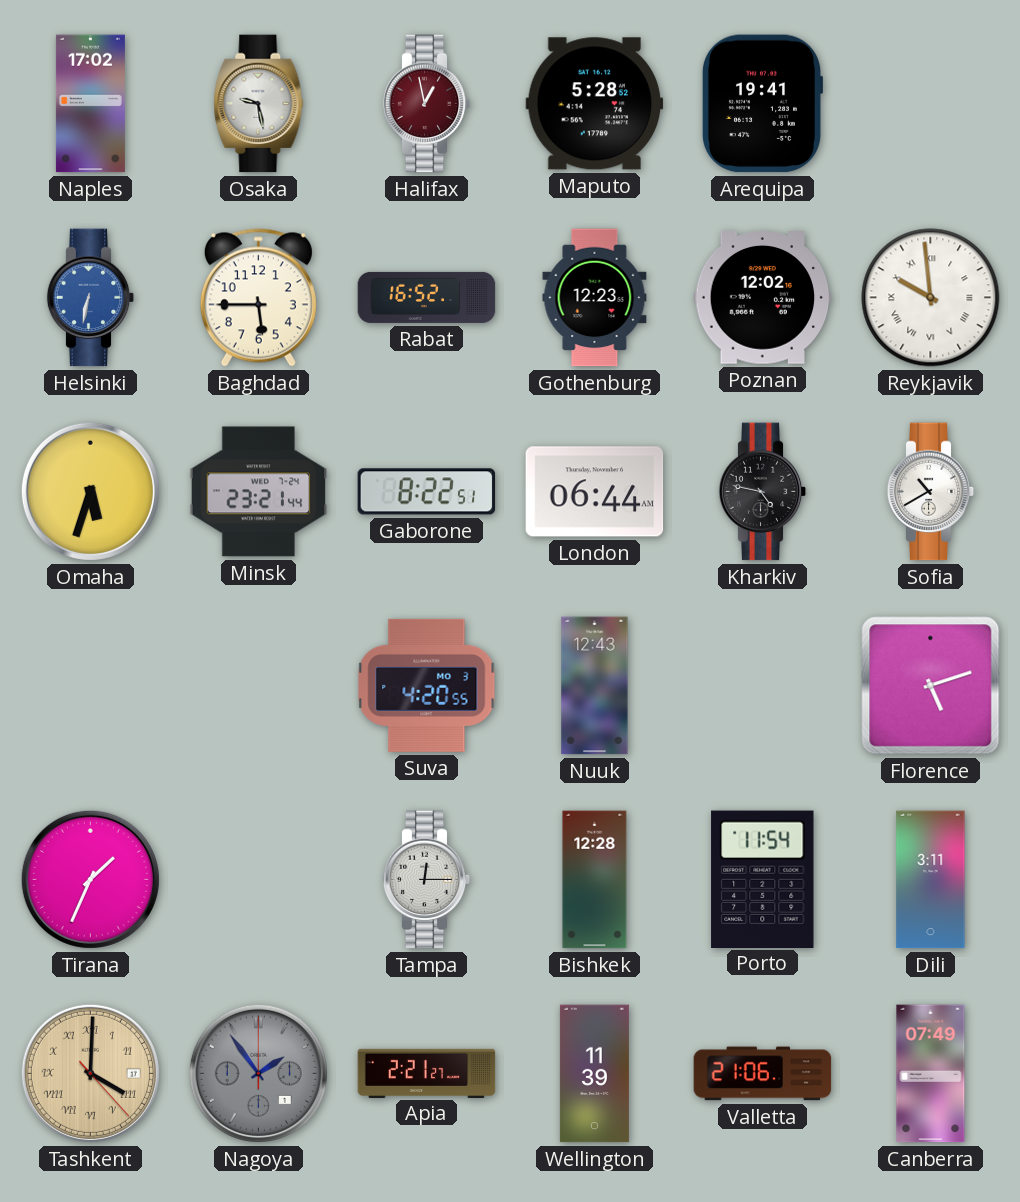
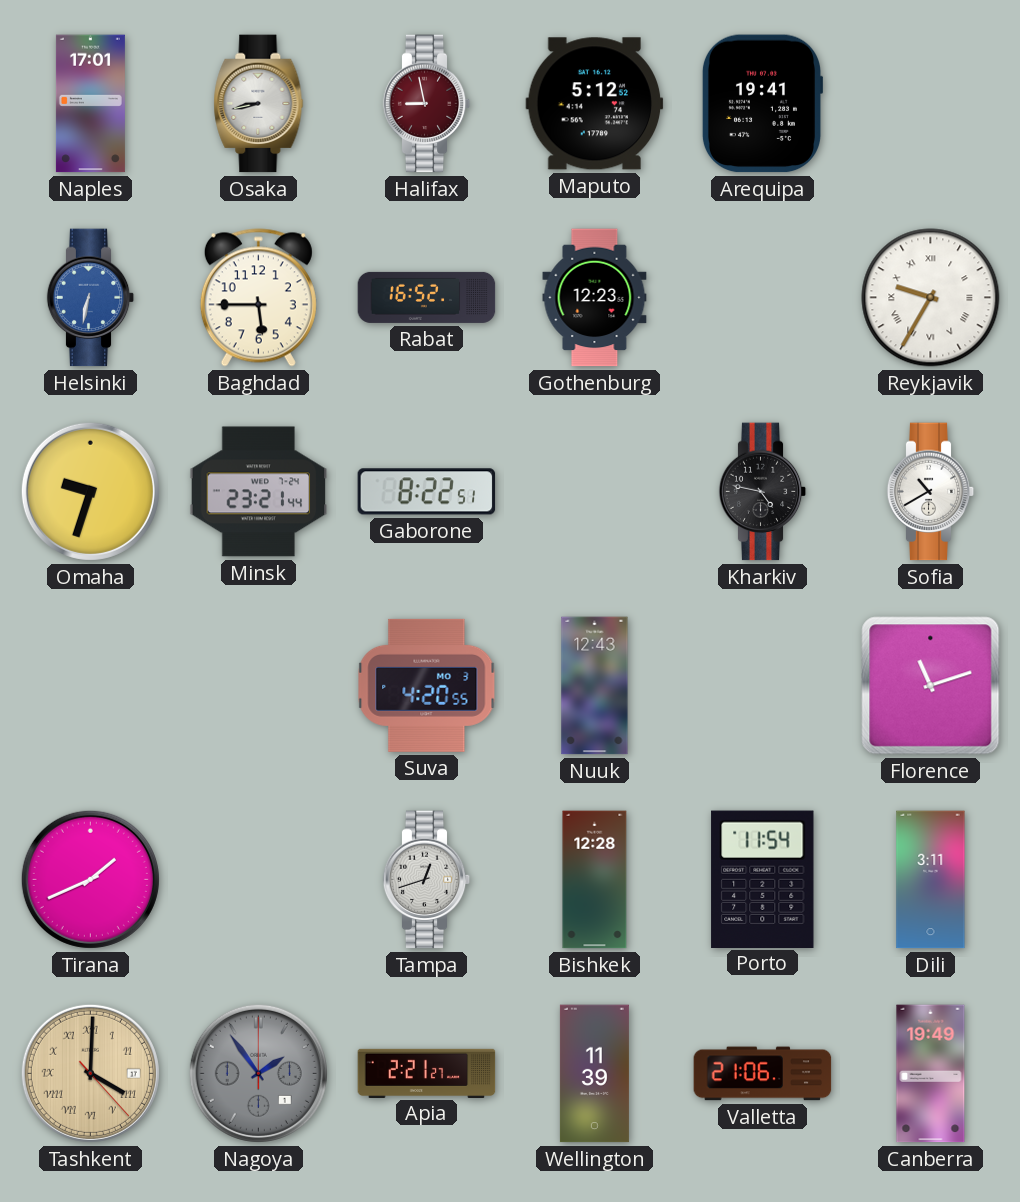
Naples: 17:02 -> 17:01
Osaka: 9:28 -> 8:43
Halifax: 12:58 -> 8:58
Maputo: 5:28 -> 5:12
Poznan: 12:02 -> none
Reykjavik: 9:59 -> 9:35
Omaha: 5:33 -> 9:33
London: 06:44 -> none
Florence: 5:12 -> 11:12
Tirana: 1:34 -> 1:41
Tampa: 12:15 -> 12:42
Canberra: 07:49 -> 19:49
